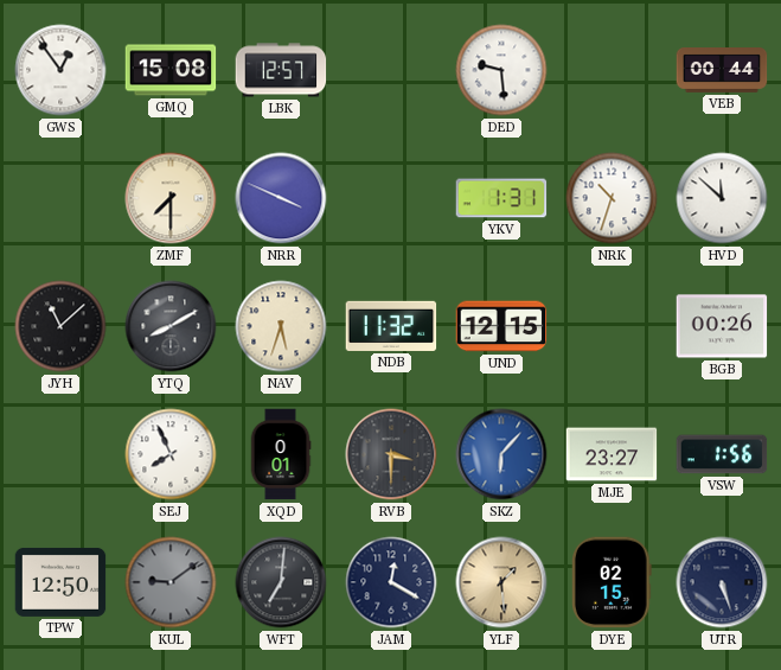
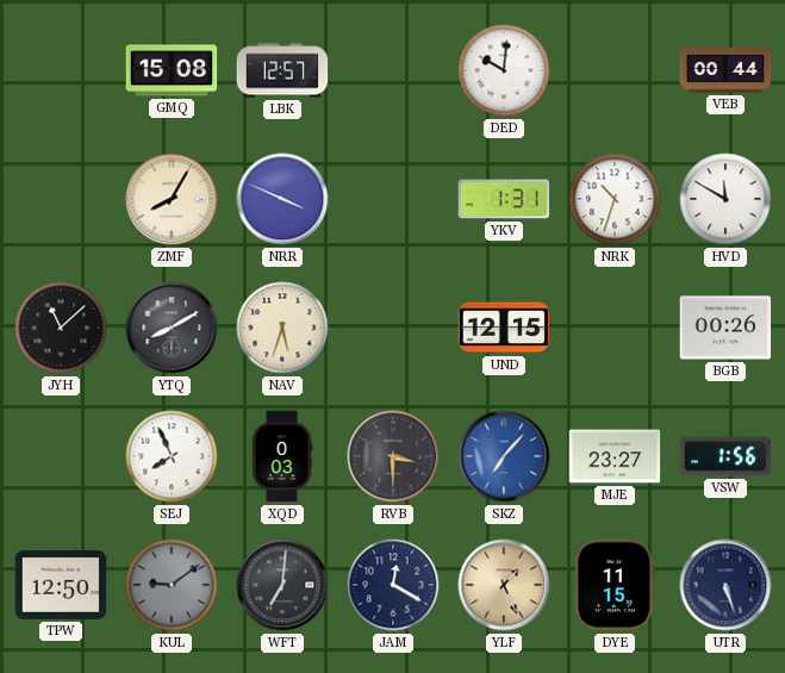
GWS: 12:54 -> none
DED: 9:29 -> 10:01
ZMF: 7:30 -> 8:05
HVD: 11:52 -> 11:50
NDB: 11:32 -> none
XQD: 0:01 -> 0:03
SKZ: 6:07 -> 7:07
YLF: 1:29 -> 1:26
DYE: 02:15 -> 11:15
